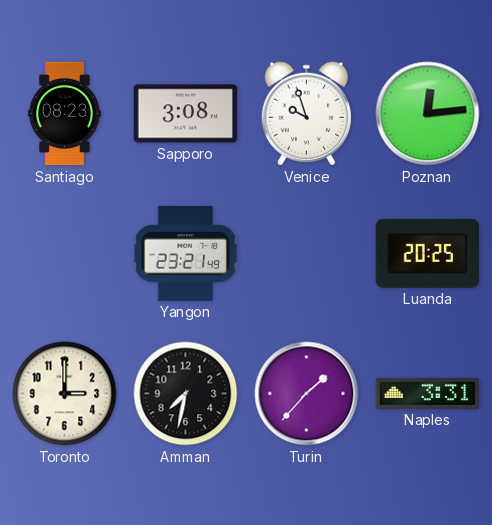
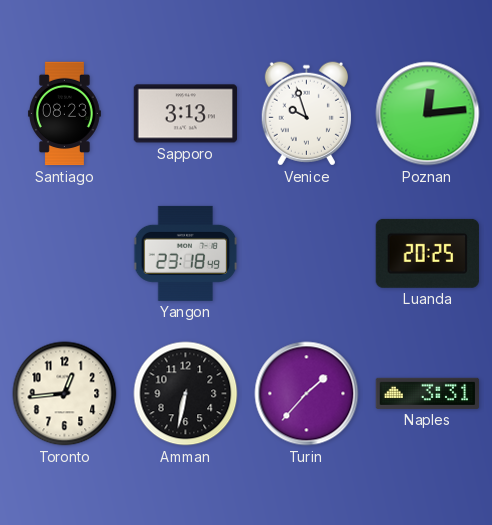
Sapporo: 3:08 -> 3:13
Yangon: 23:21 -> 23:18
Toronto: 3:00 -> 12:44
Amman: 7:32 -> 6:32
